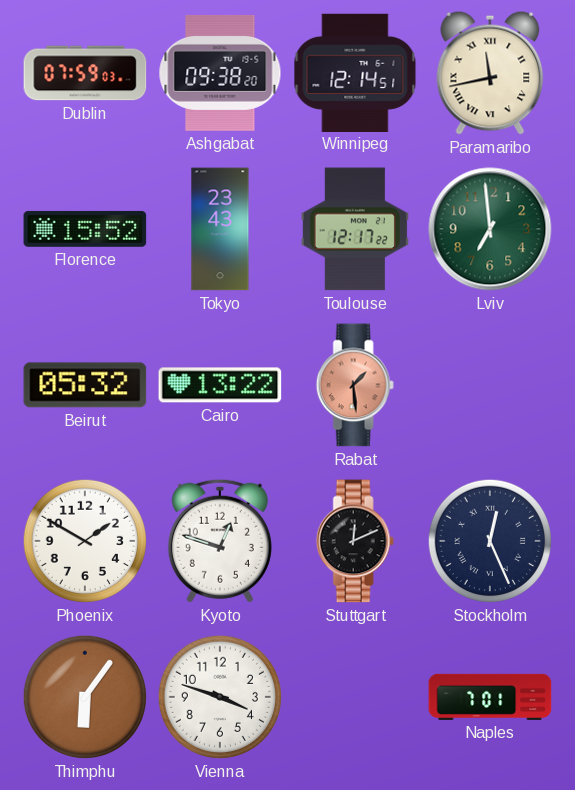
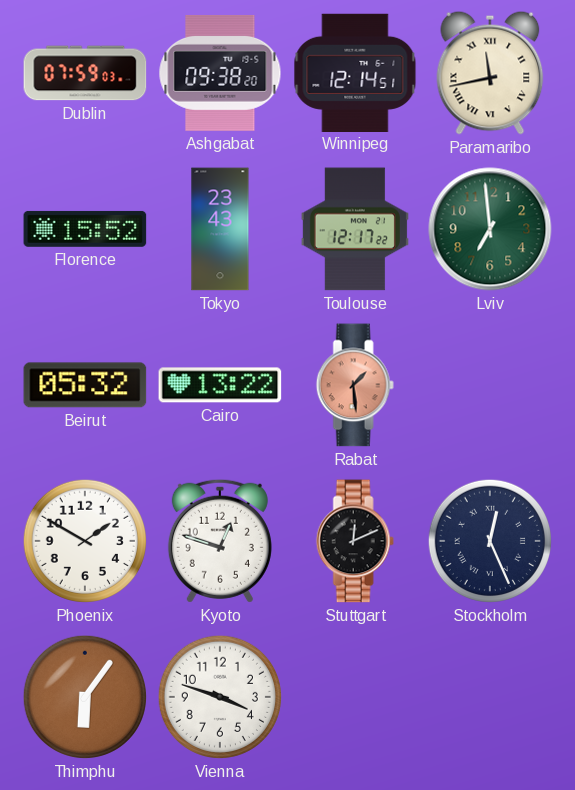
Naples: 7:01 -> none
